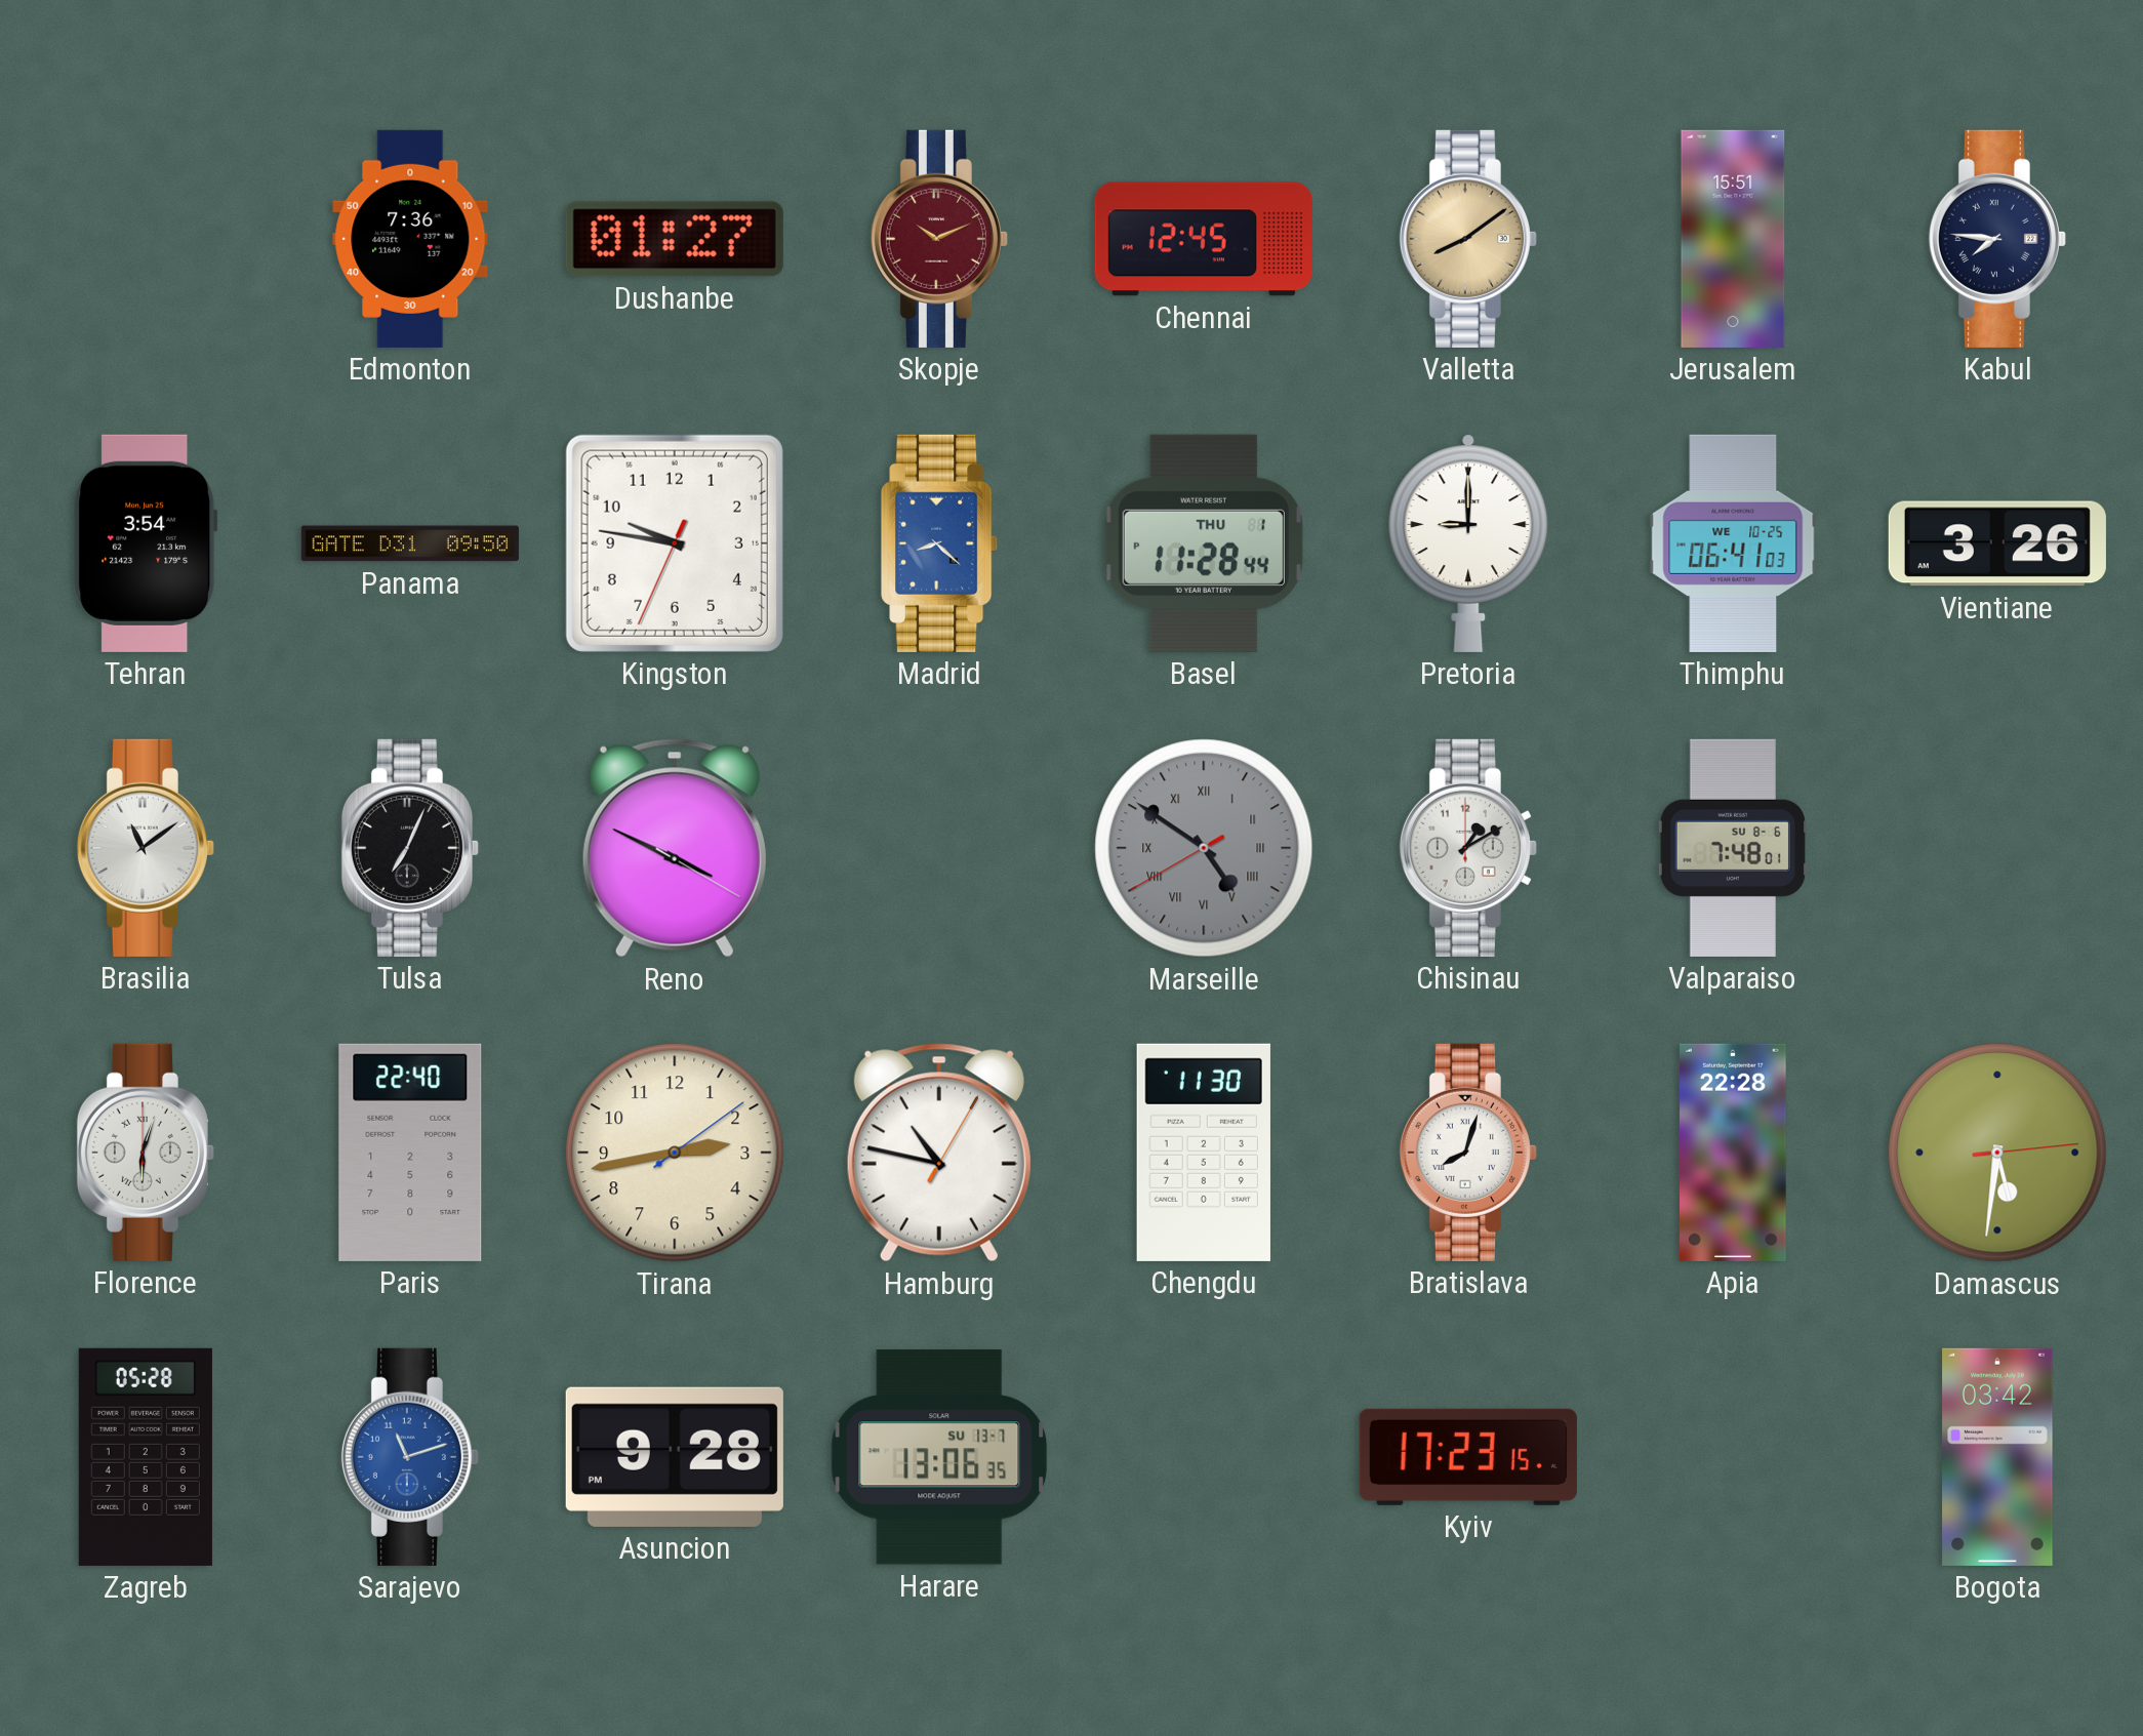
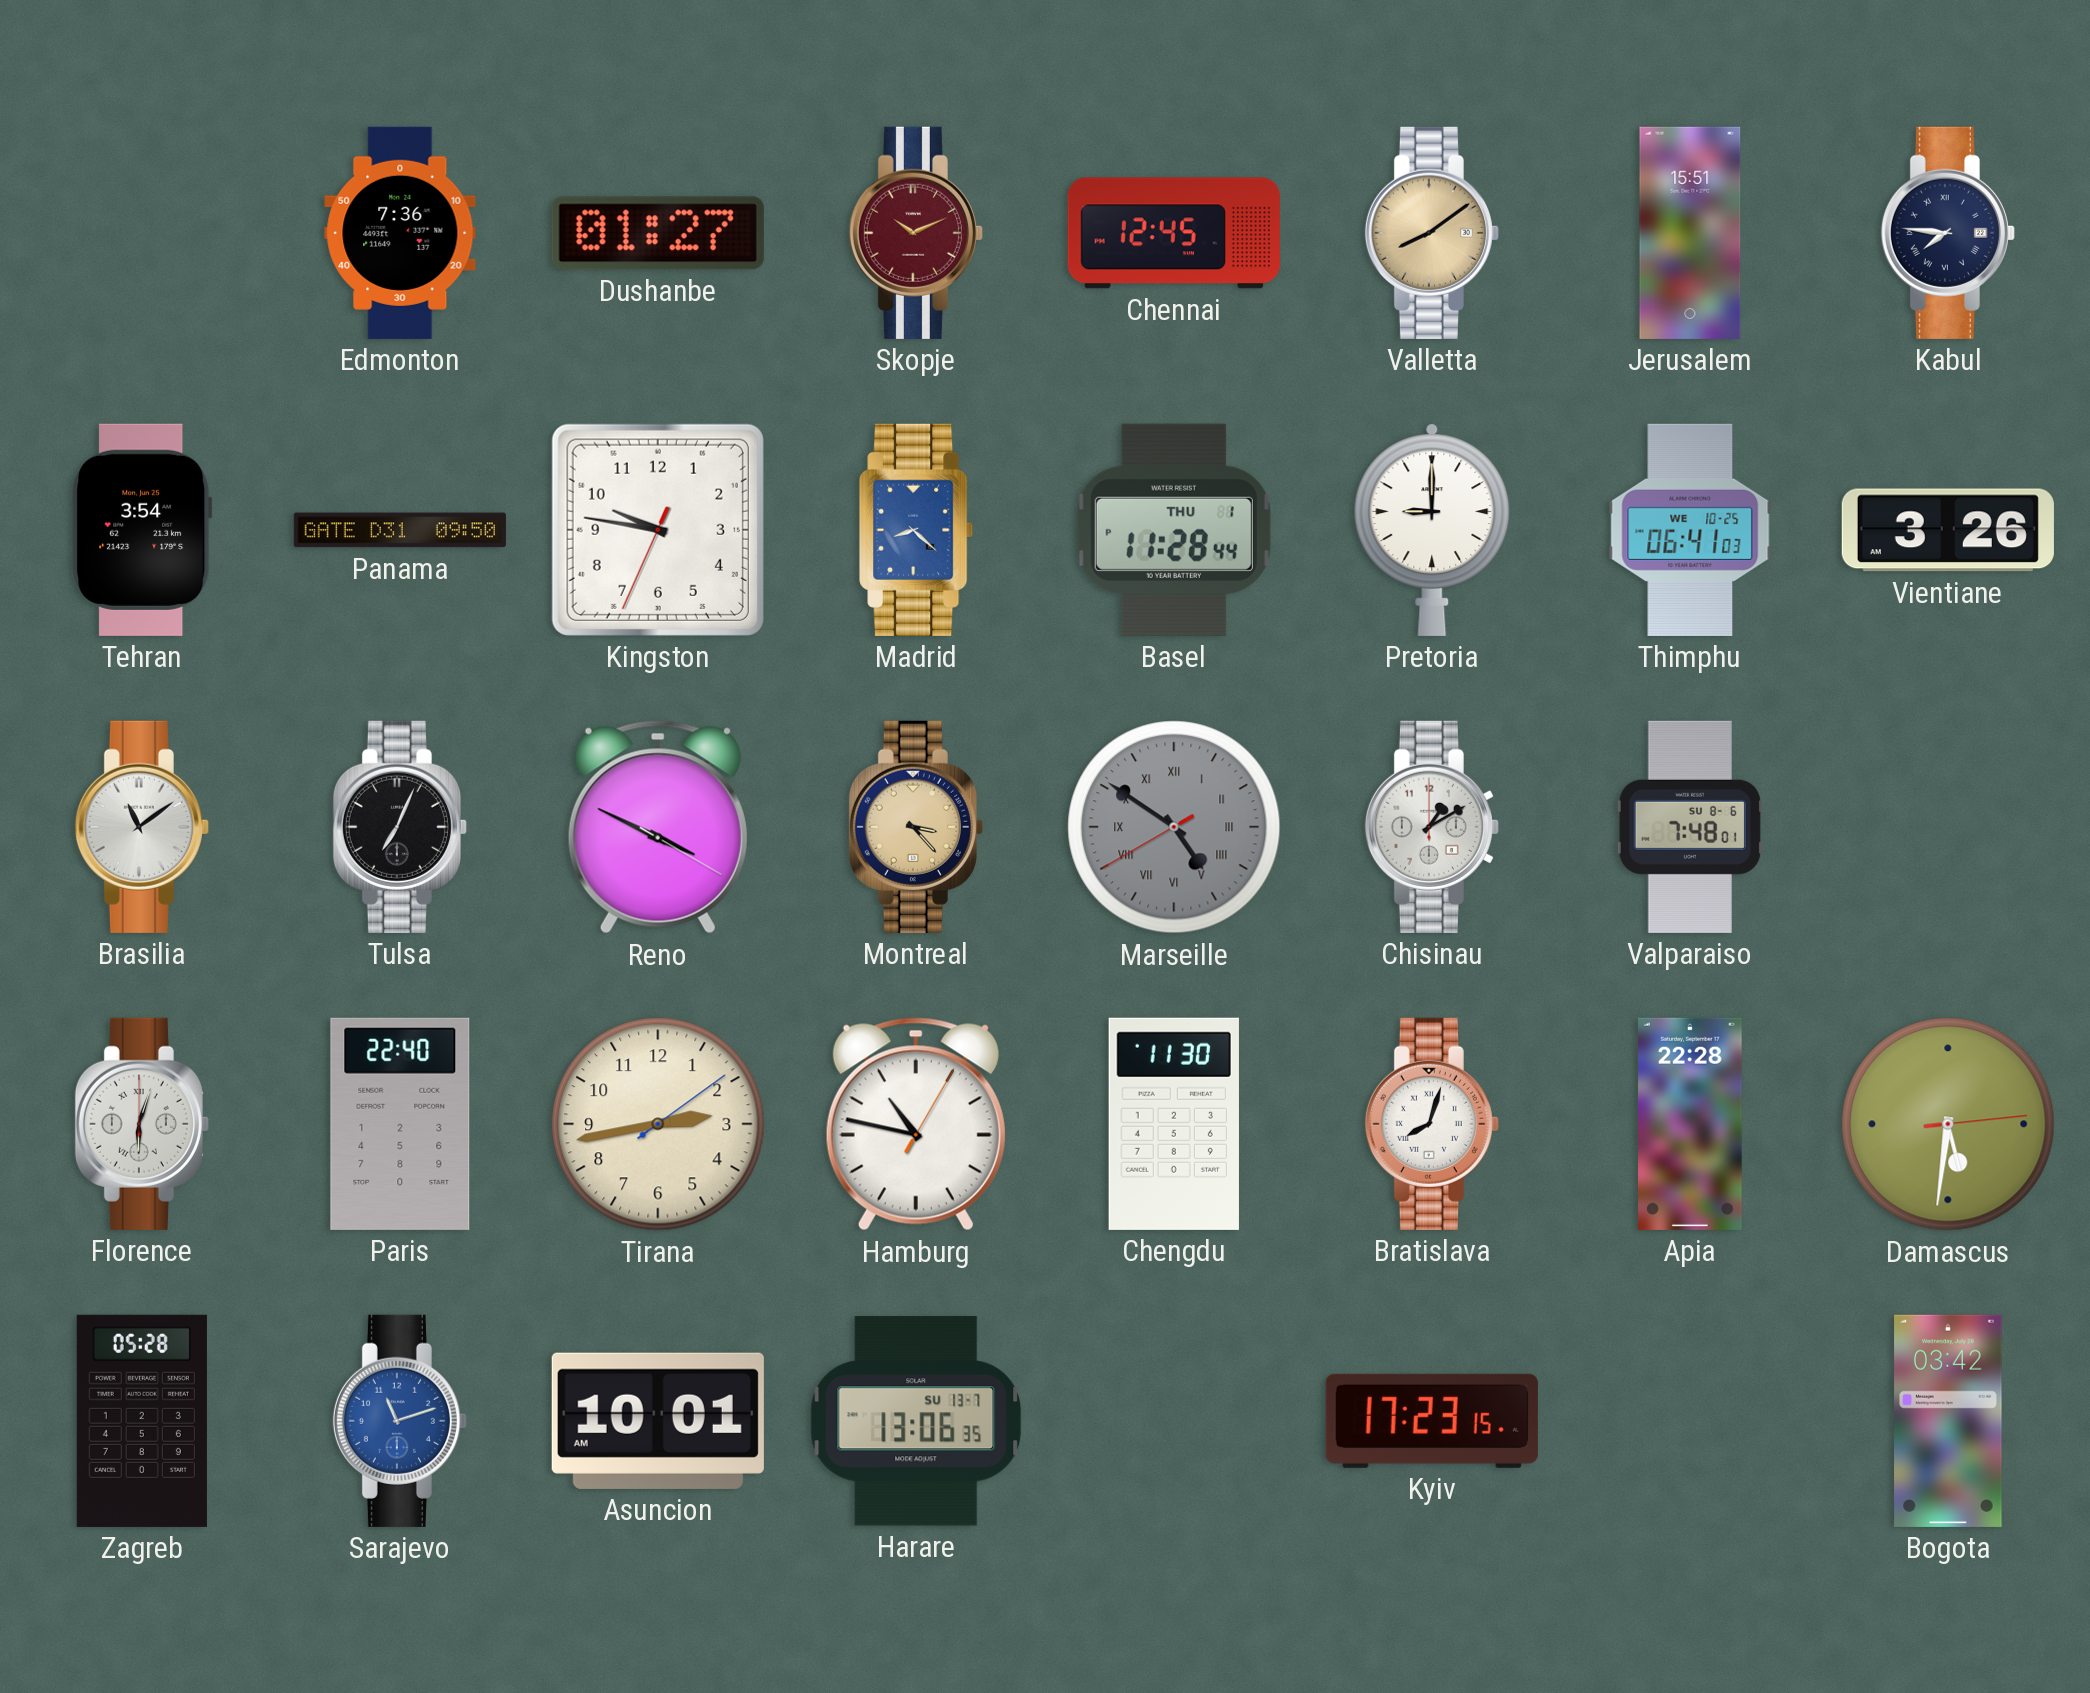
Montreal: none -> 3:23
Asuncion: 9:28 -> 10:01
